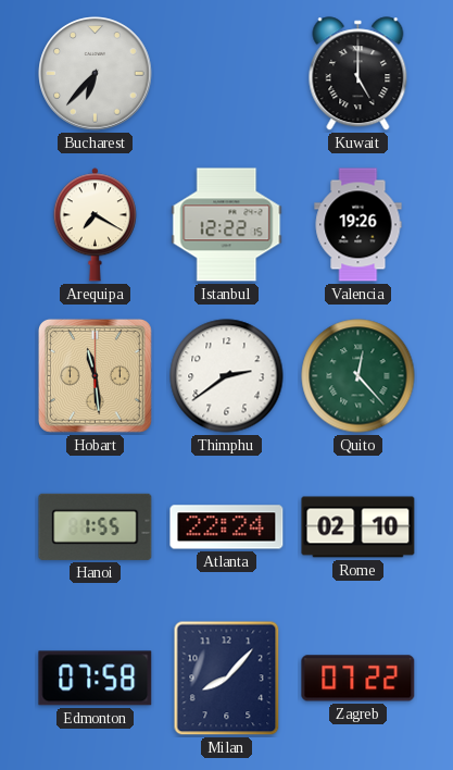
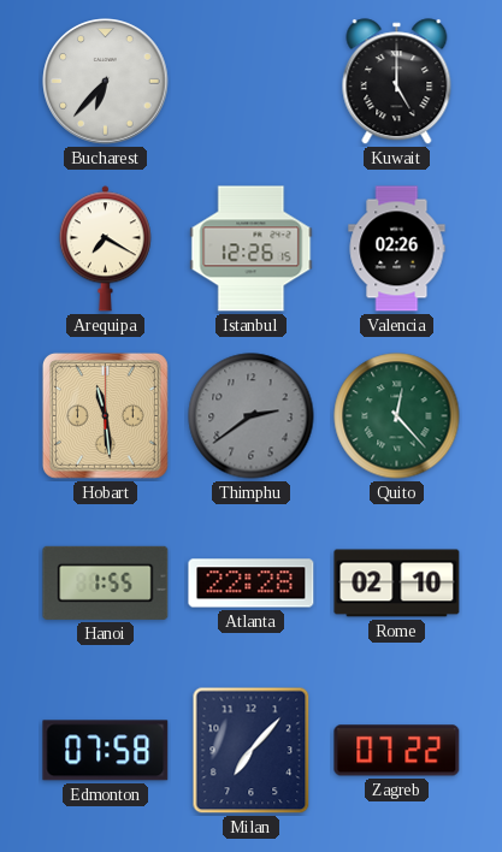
Istanbul: 12:22 -> 12:26
Valencia: 19:26 -> 02:26
Thimphu dial: white -> grey
Atlanta: 22:24 -> 22:28
Milan: 8:07 -> 7:07
